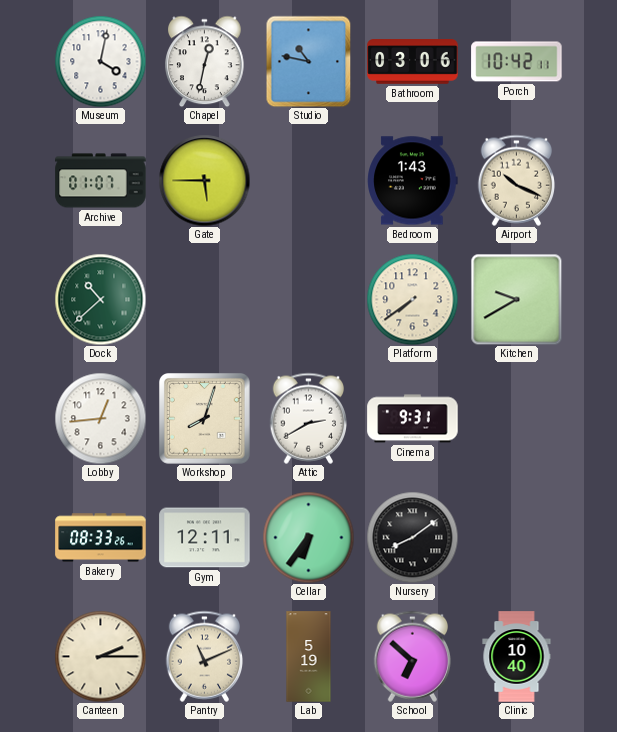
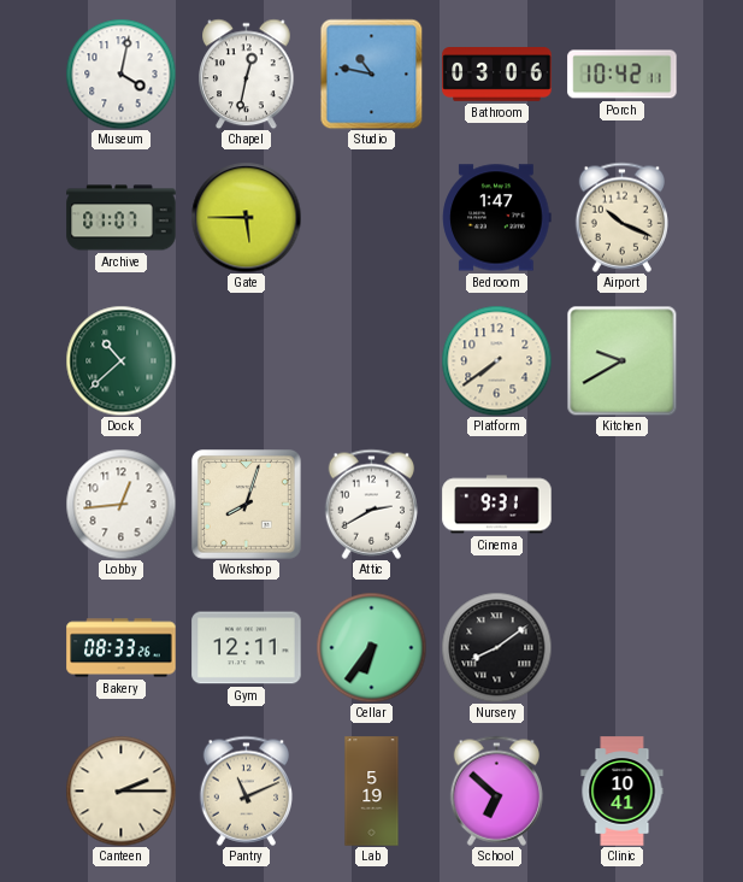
Bedroom: 1:43 -> 1:47
Clinic: 10:40 -> 10:41
